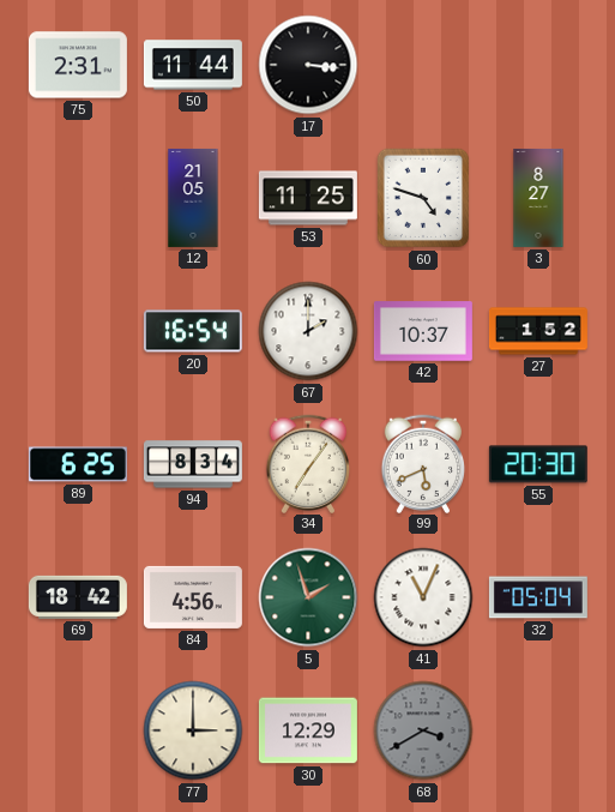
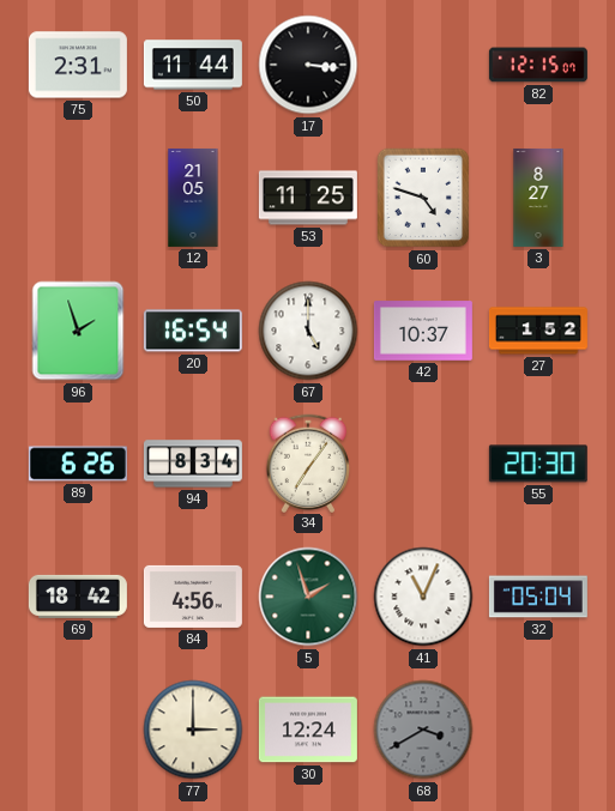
82: none -> 12:15
96: none -> 1:57
67: 2:00 -> 5:00
89: 6:25 -> 6:26
99: 5:41 -> none
30: 12:29 -> 12:24
